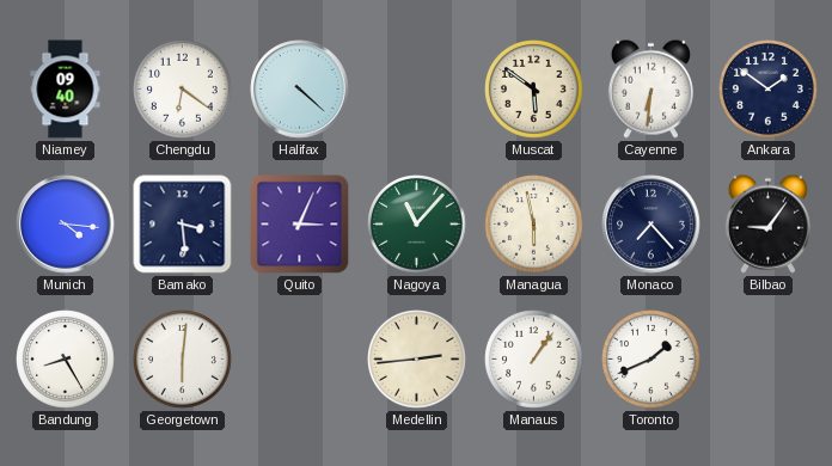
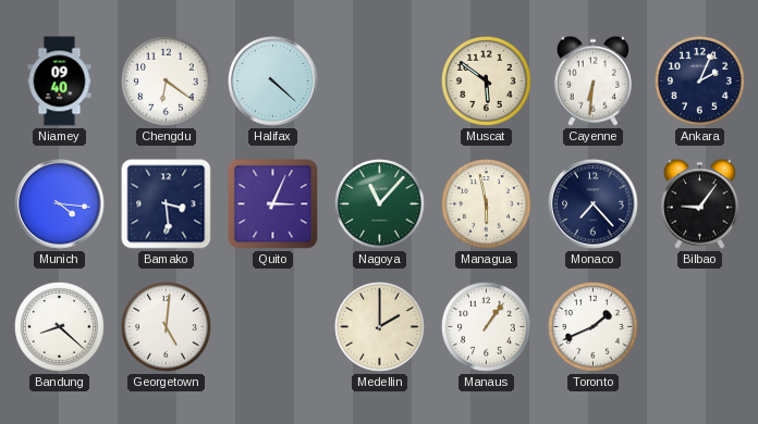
Ankara: 1:51 -> 2:04
Bandung: 8:25 -> 8:22
Georgetown: 6:01 -> 5:01
Medellin: 2:44 -> 2:00
